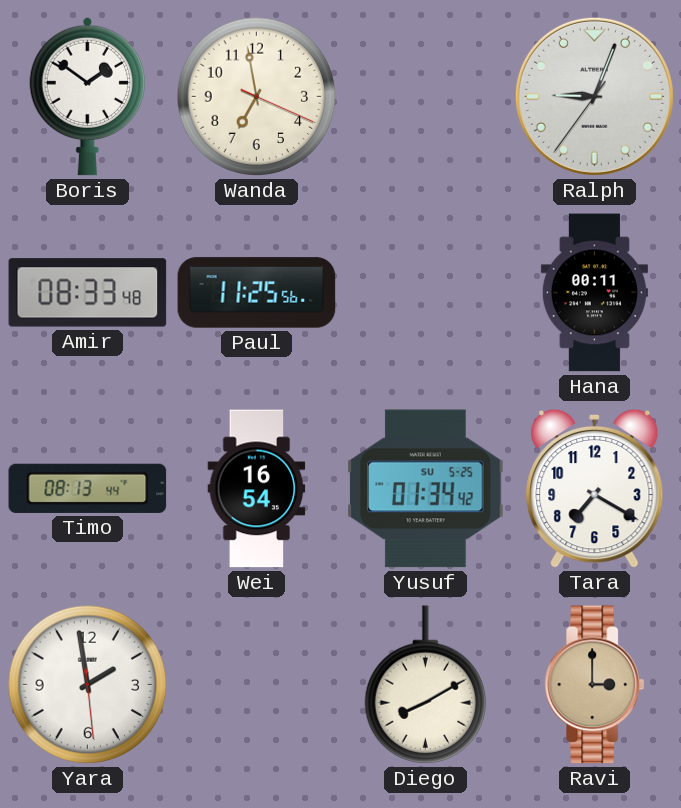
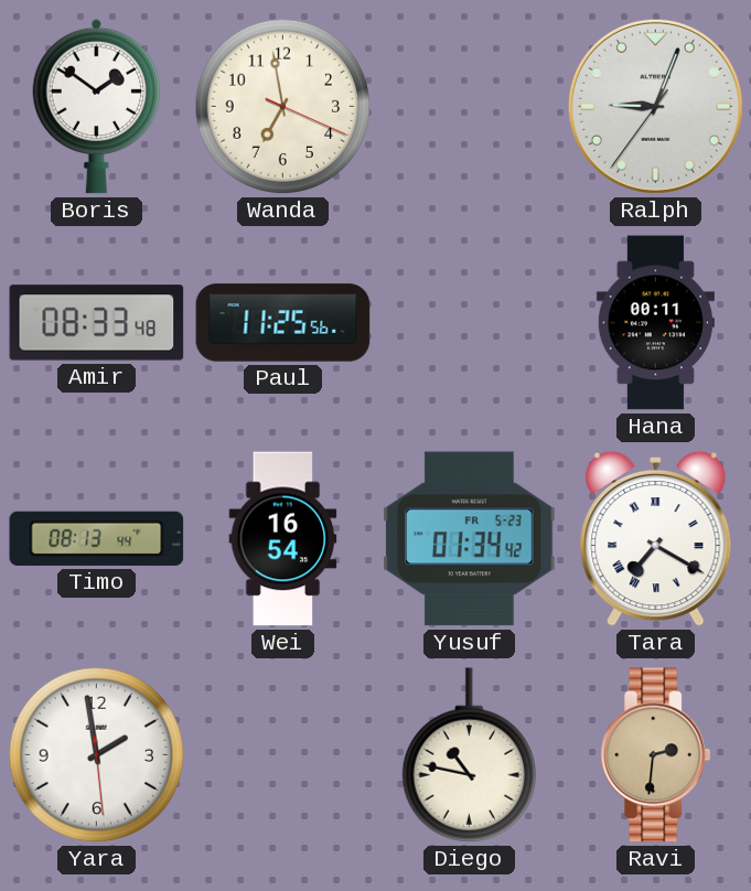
Yusuf date: SU 5-25 -> FR 5-23
Tara numerals: Arabic -> Roman
Diego: 8:10 -> 10:47
Ravi: 3:00 -> 2:31
